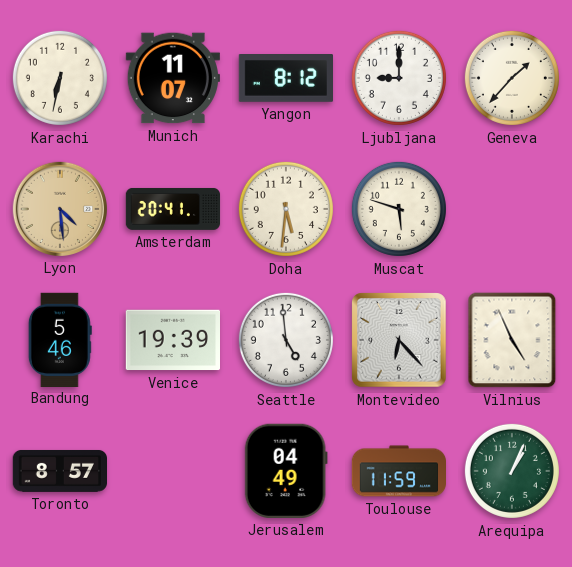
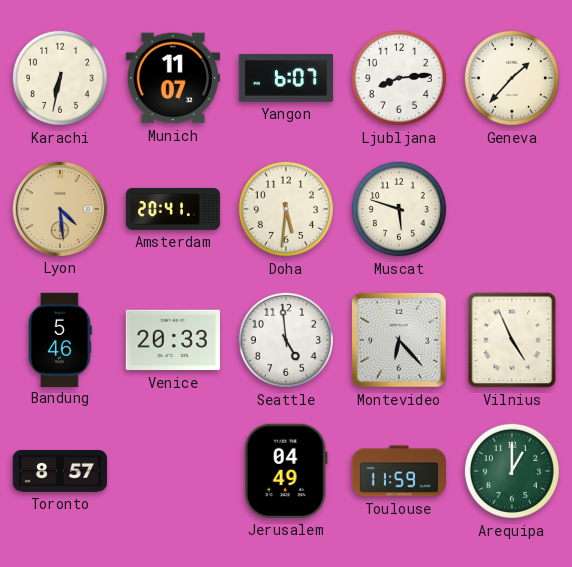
Yangon: 8:12 -> 6:07
Ljubljana: 9:00 -> 8:14
Venice: 19:39 -> 20:33
Arequipa: 1:04 -> 1:00
